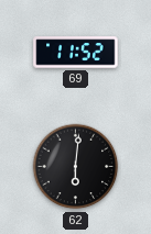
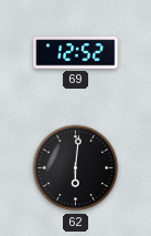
69: 11:52 -> 12:52
